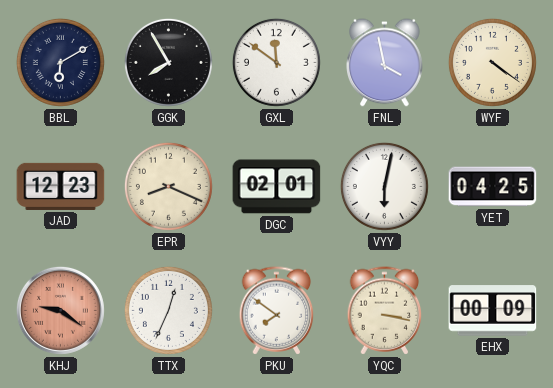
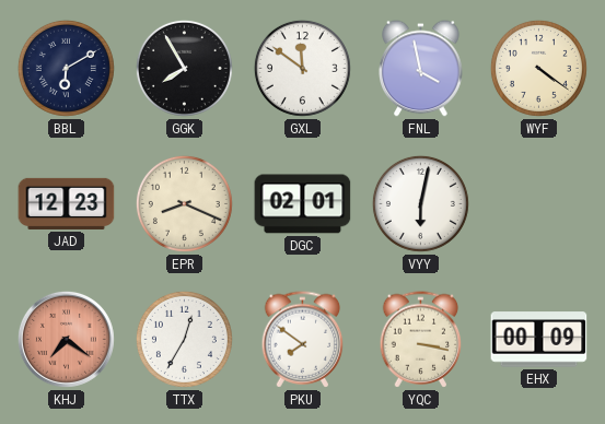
YET: 04:25 -> none
KHJ: 9:21 -> 7:21
TTX: 12:34 -> 12:35
